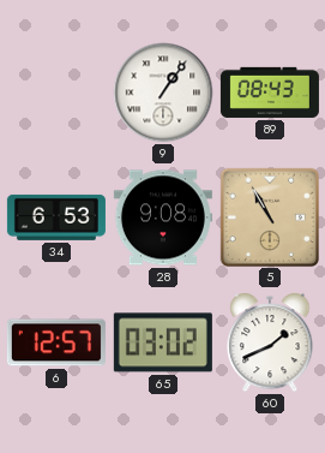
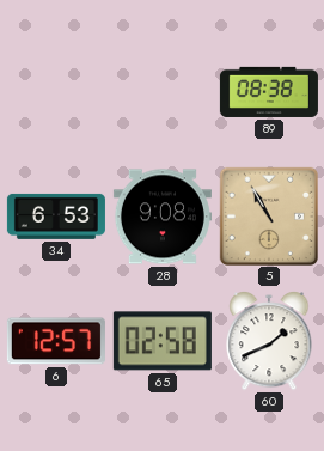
9: 1:06 -> none
89: 08:43 -> 08:38
65: 03:02 -> 02:58
